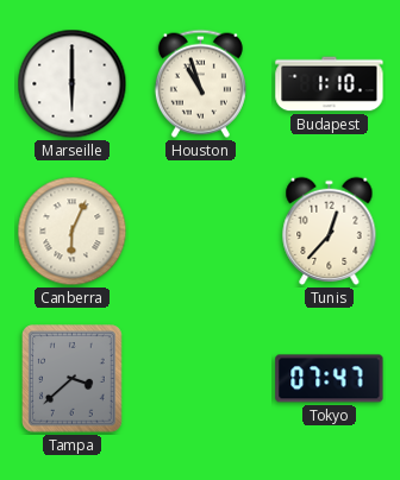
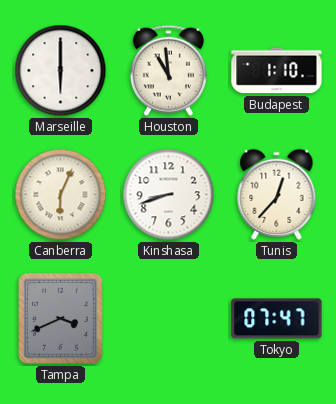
Houston: 10:57 -> 10:59
Kinshasa: none -> 8:42
Tampa: 3:38 -> 3:41
